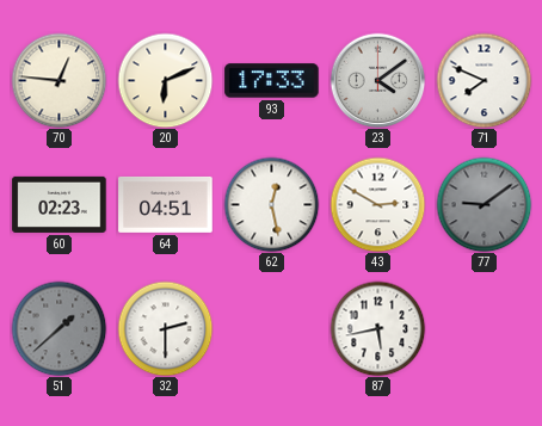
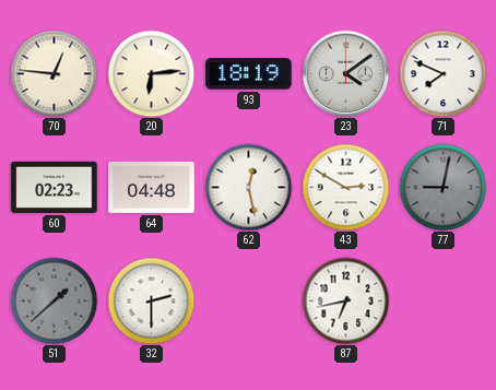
20: 6:11 -> 6:14
93: 17:33 -> 18:19
64: 04:51 -> 04:48
77: 9:09 -> 9:02
87: 5:43 -> 6:43
